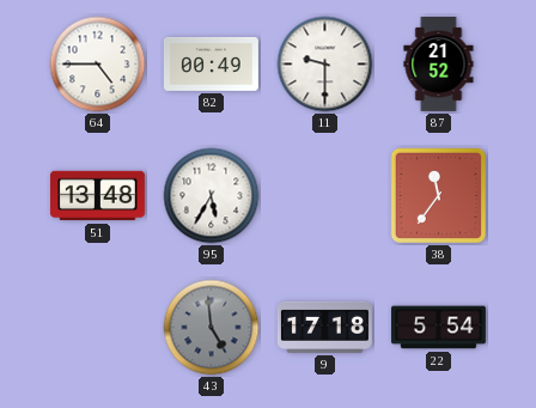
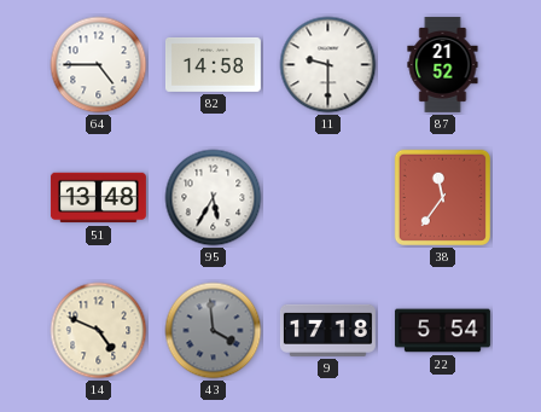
82: 00:49 -> 14:58
14: none -> 4:49
43: 4:59 -> 3:59
